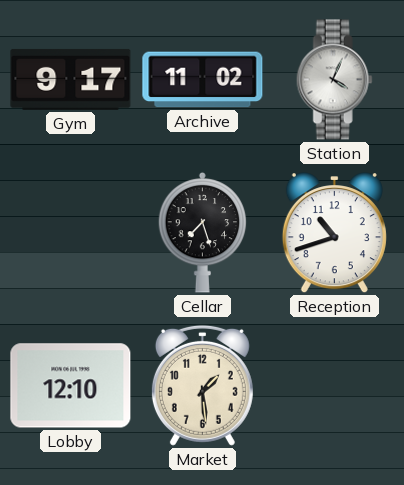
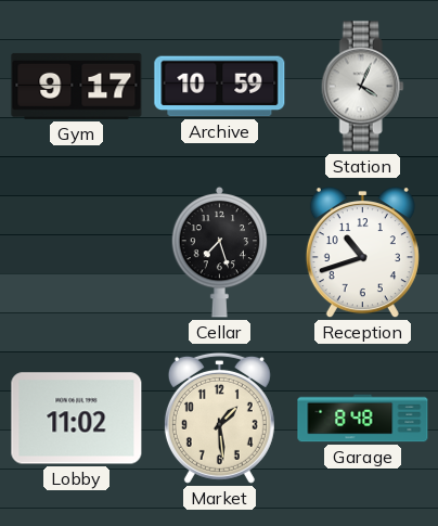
Archive: 11:02 -> 10:59
Lobby: 12:10 -> 11:02
Garage: none -> 8:48
